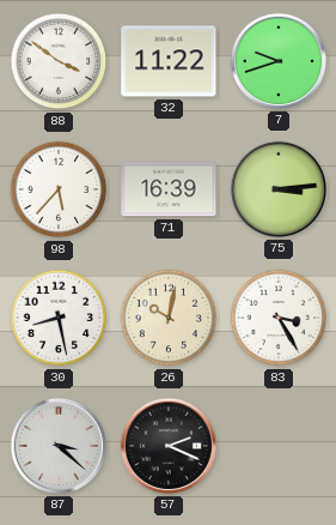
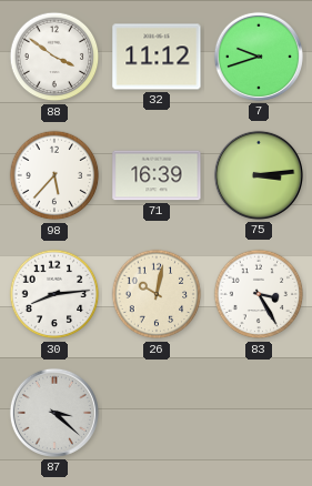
32: 11:22 -> 11:12
30: 8:28 -> 8:14
57: 2:19 -> none
